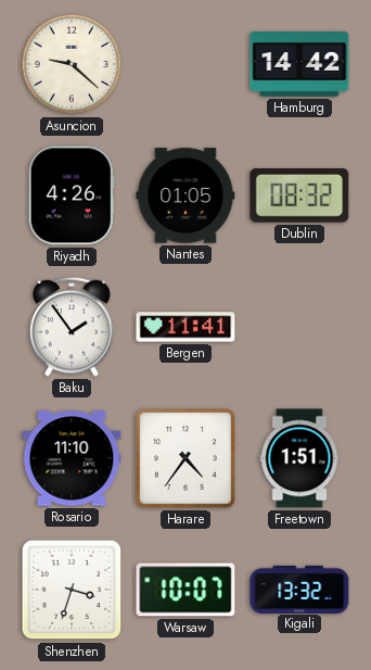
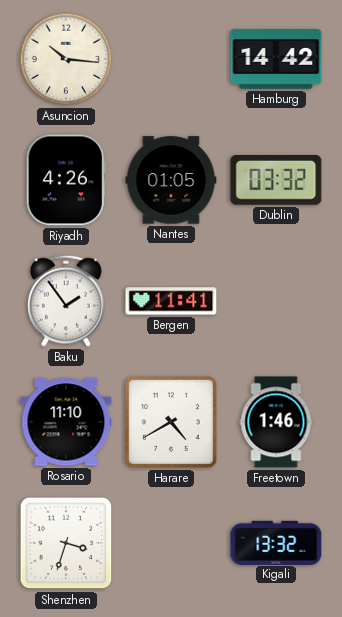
Asuncion: 9:22 -> 10:16
Dublin: 08:32 -> 03:32
Harare: 4:36 -> 4:40
Freetown: 1:51 -> 1:46
Warsaw: 10:07 -> none
